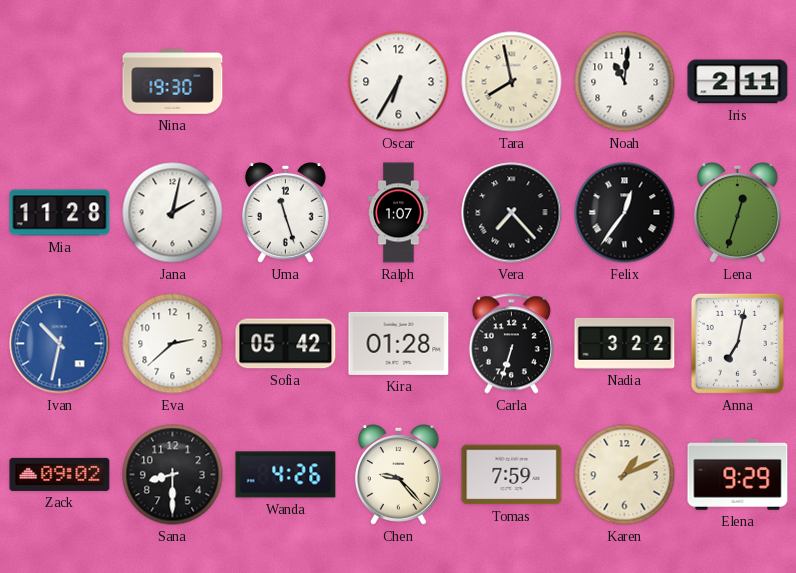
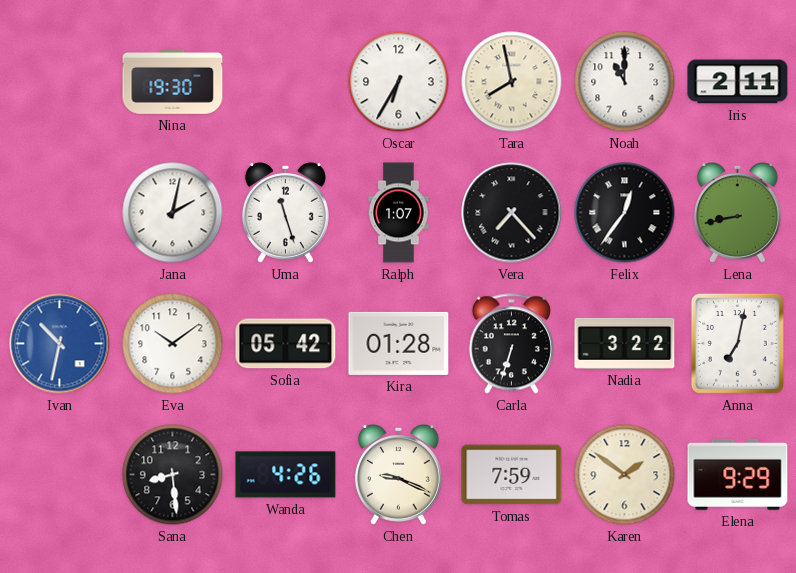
Noah: 11:01 -> 11:00
Mia: 11:28 -> none
Lena: 12:33 -> 8:43
Eva: 2:38 -> 10:09
Zack: 09:02 -> none
Sana: 8:30 -> 8:29
Chen: 9:23 -> 9:19
Karen: 1:11 -> 1:51
